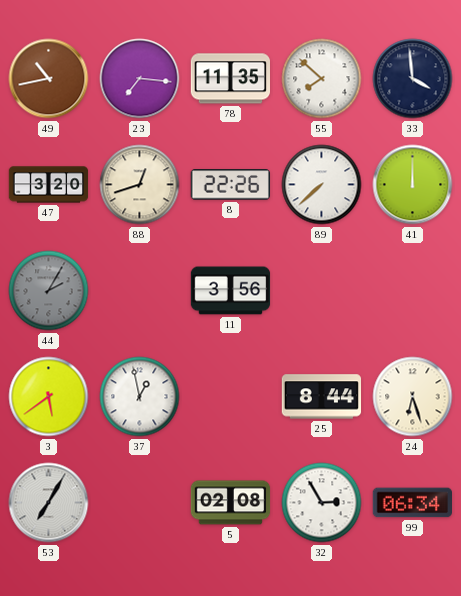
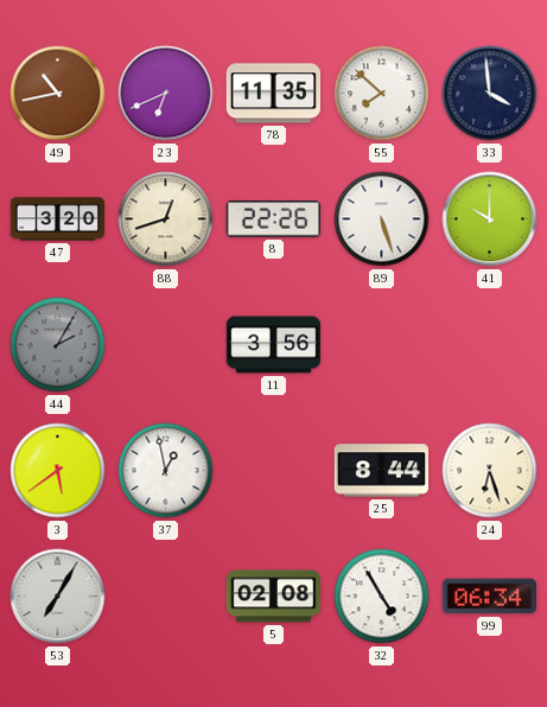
23: 7:16 -> 6:41
89: 7:38 -> 5:27
41: 12:00 -> 10:00
32: 2:55 -> 4:55
